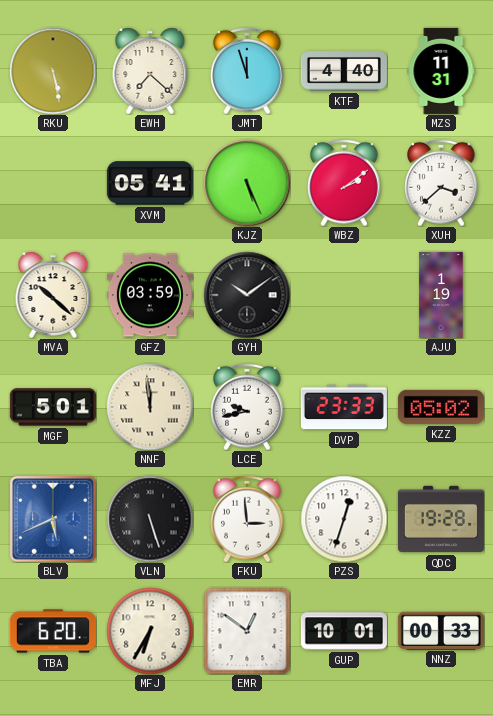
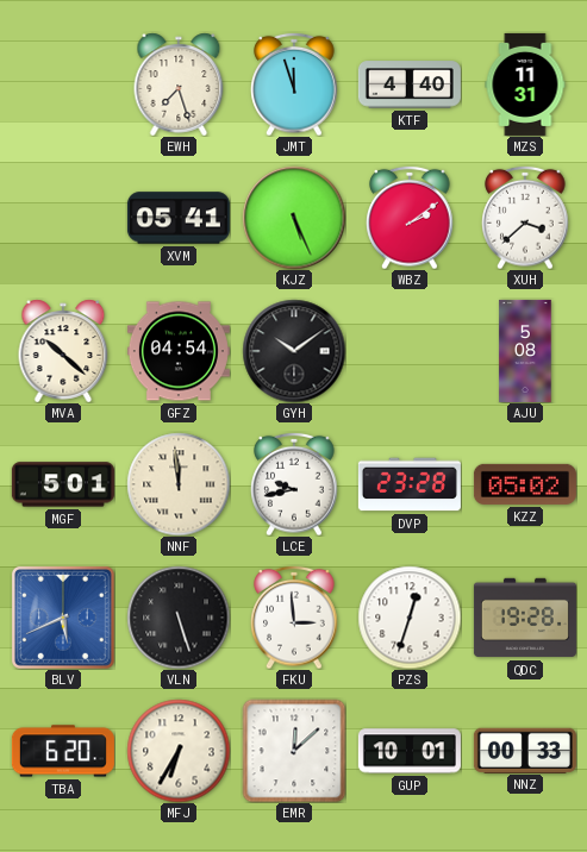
RKU: 5:28 -> none
EWH: 7:22 -> 7:27
GFZ: 03:59 -> 04:54
AJU: 1:19 -> 5:08
DVP: 23:33 -> 23:28
EMR: 12:51 -> 12:08
